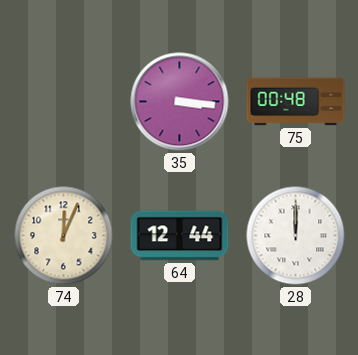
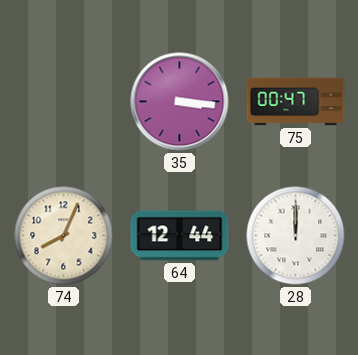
75: 00:48 -> 00:47
74: 12:04 -> 8:04
